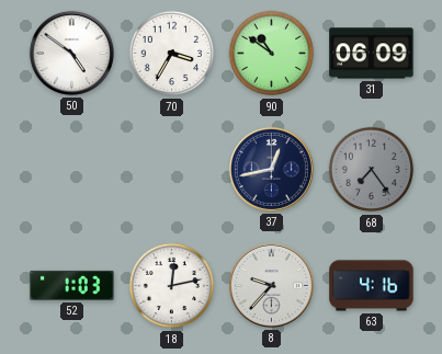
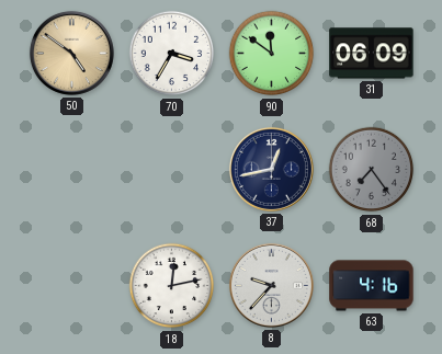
50 dial: white -> champagne
90: 10:51 -> 11:51
52: 1:03 -> none
